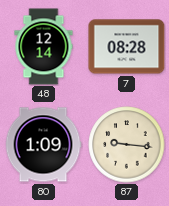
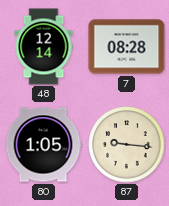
80: 1:09 -> 1:05
